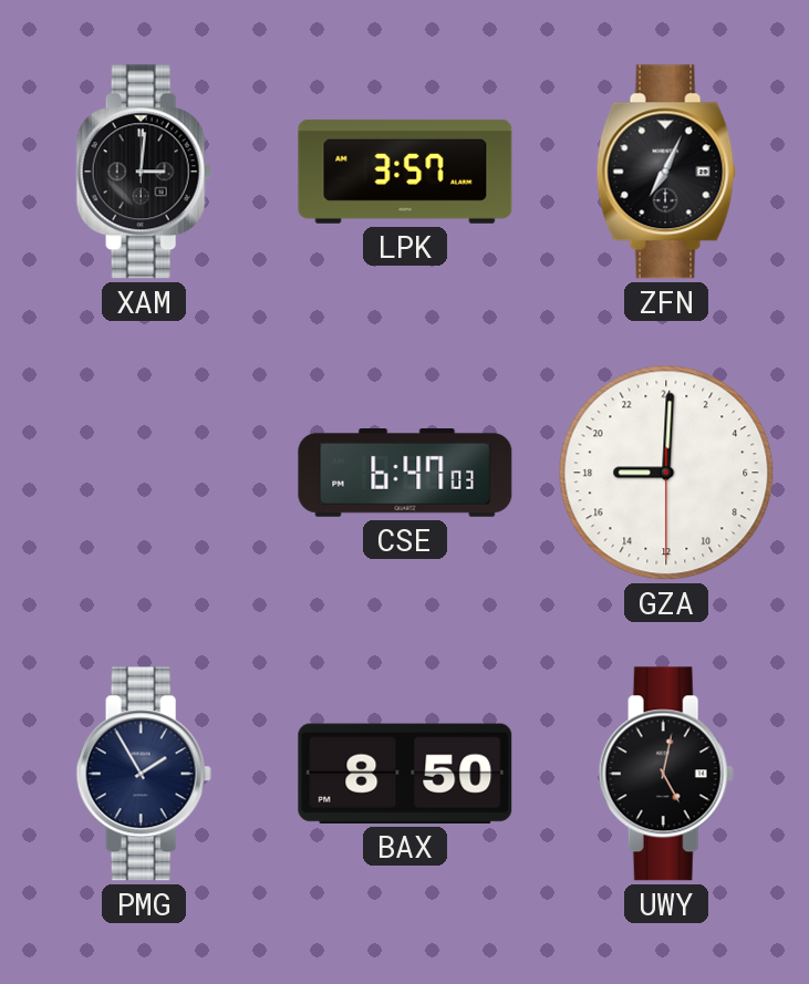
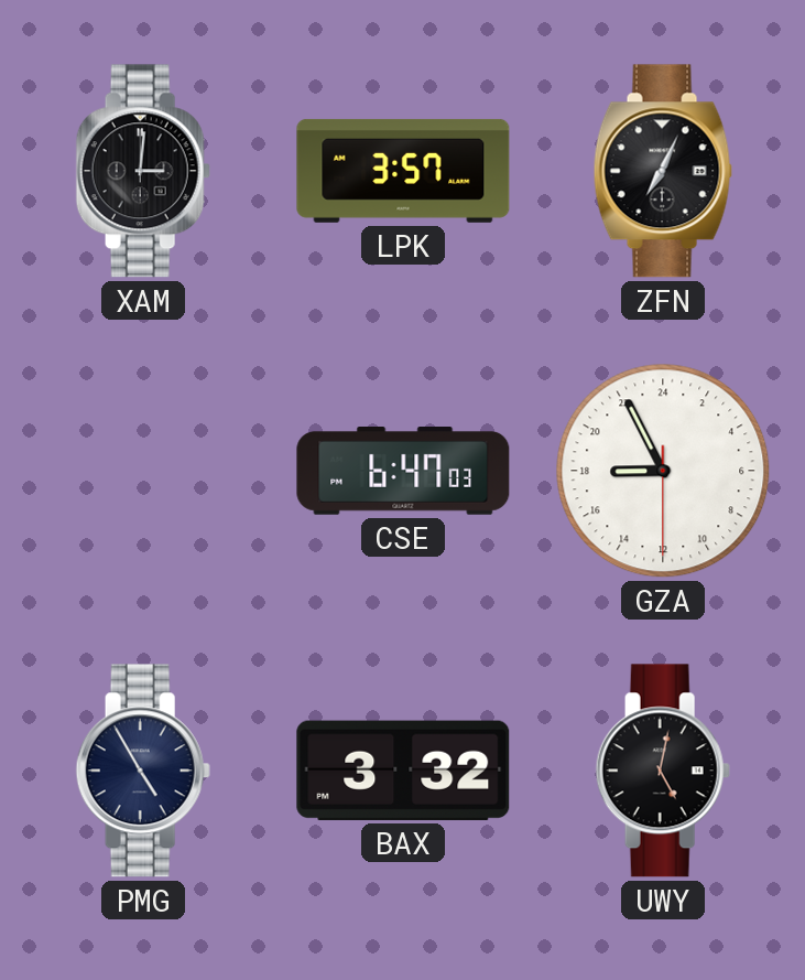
GZA: 18:00 -> 17:55
PMG: 1:55 -> 4:55
BAX: 8:50 -> 3:32
